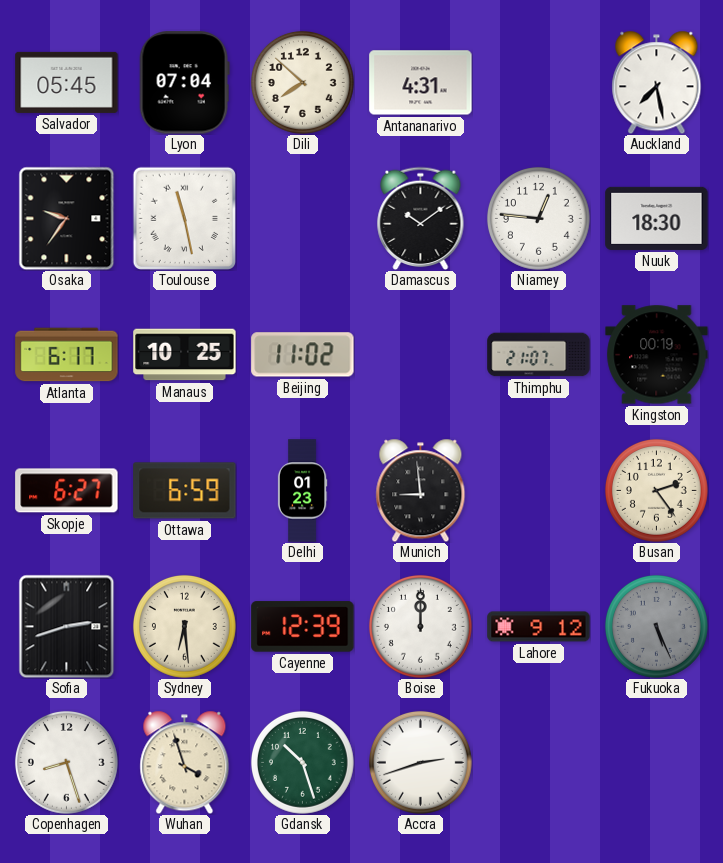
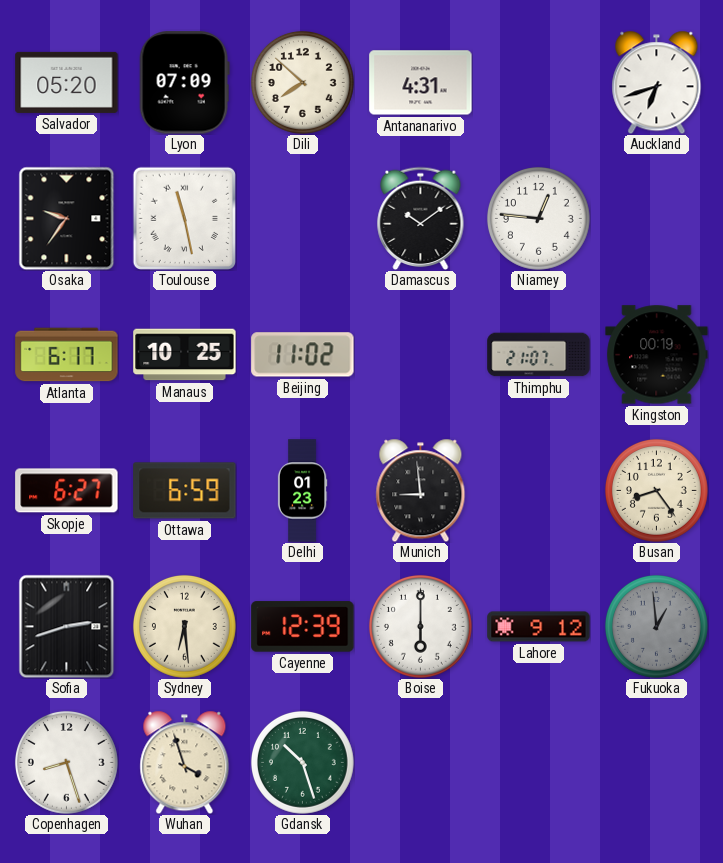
Salvador: 05:45 -> 05:20
Lyon: 07:04 -> 07:09
Auckland: 7:28 -> 6:42
Nuuk: 18:30 -> none
Busan: 2:24 -> 8:24
Boise: 12:00 -> 6:00
Fukuoka: 5:26 -> 12:59
Accra: 2:42 -> none
